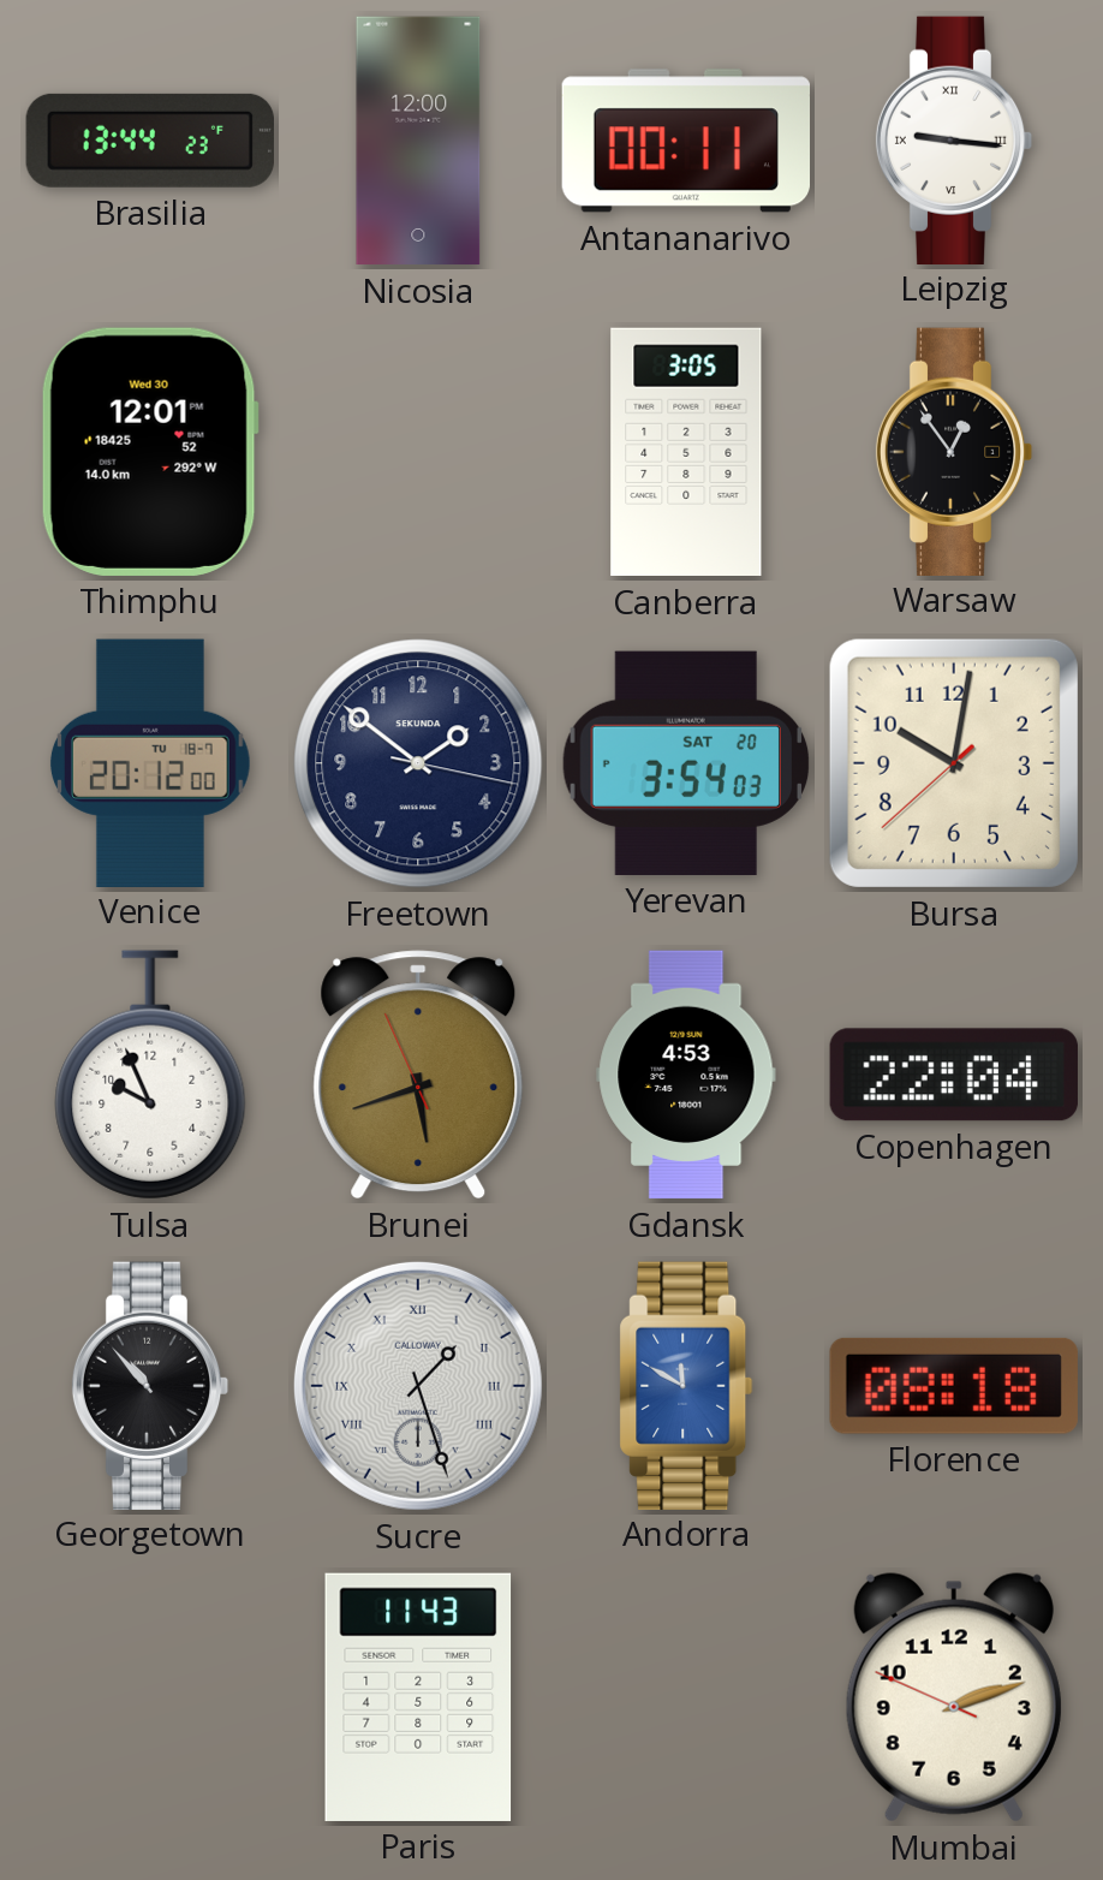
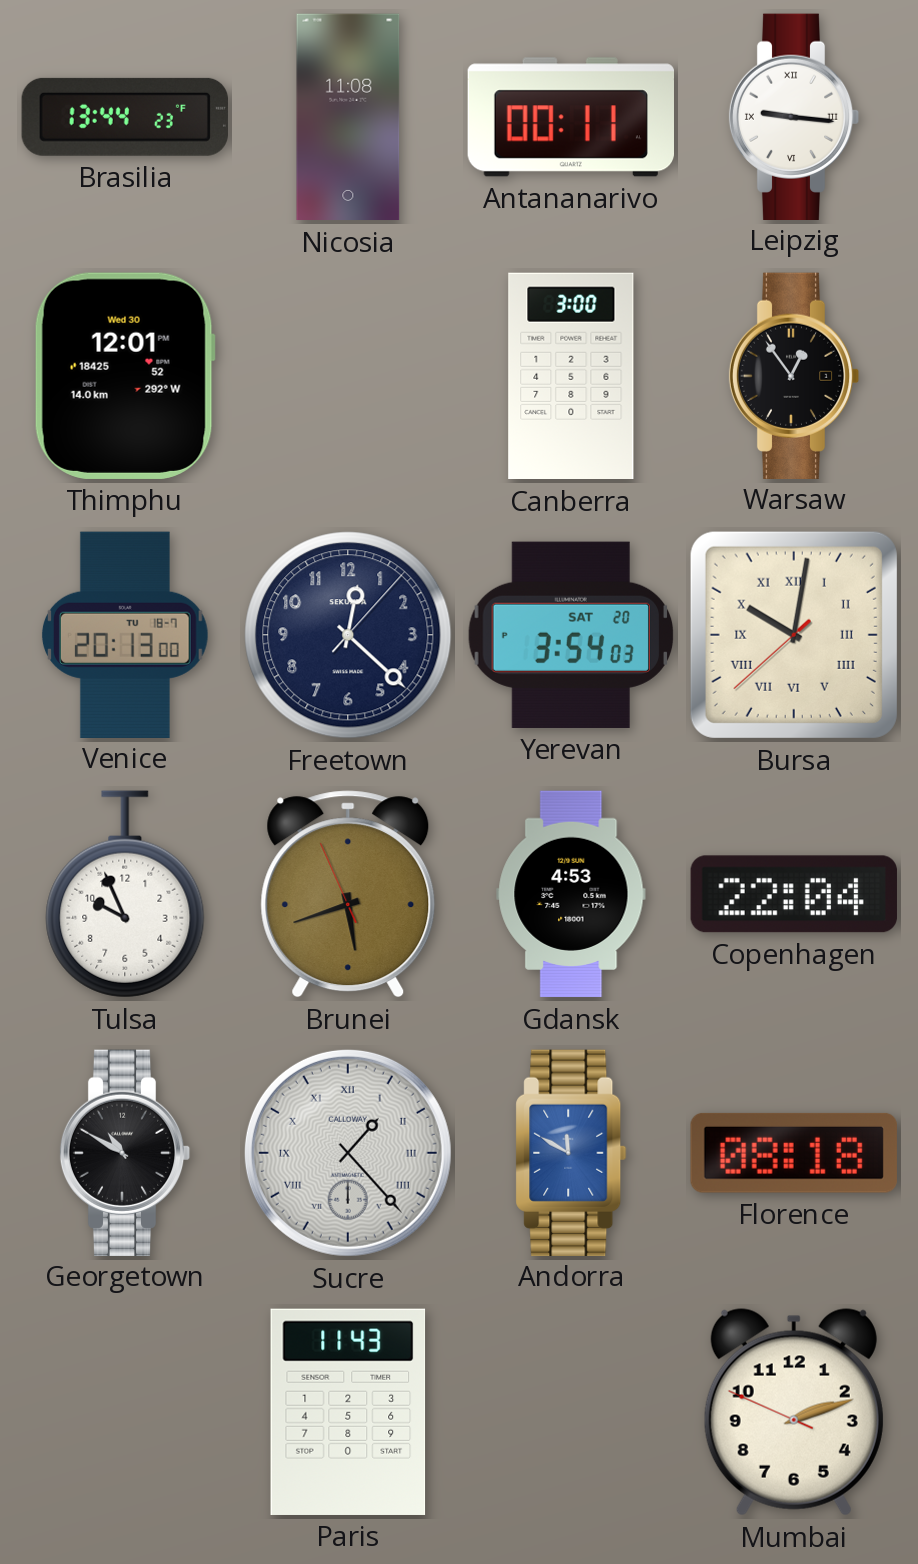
Nicosia: 12:00 -> 11:08
Canberra: 3:05 -> 3:00
Venice: 20:12 -> 20:13
Freetown: 1:51 -> 12:22
Bursa numerals: Arabic -> Roman
Georgetown: 10:53 -> 10:50
Sucre: 1:27 -> 1:23
